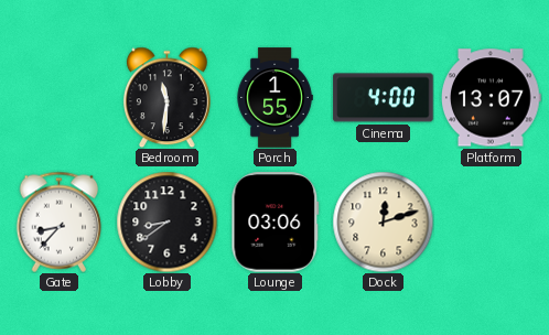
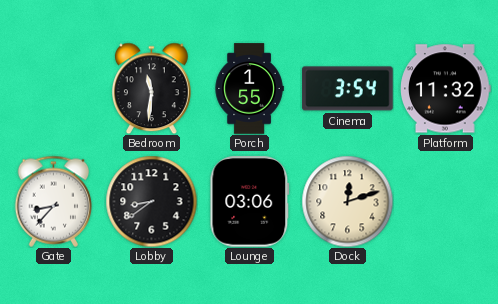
Cinema: 4:00 -> 3:54
Platform: 13:07 -> 11:32
